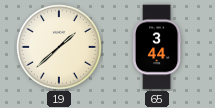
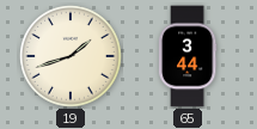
19: 1:38 -> 1:42
